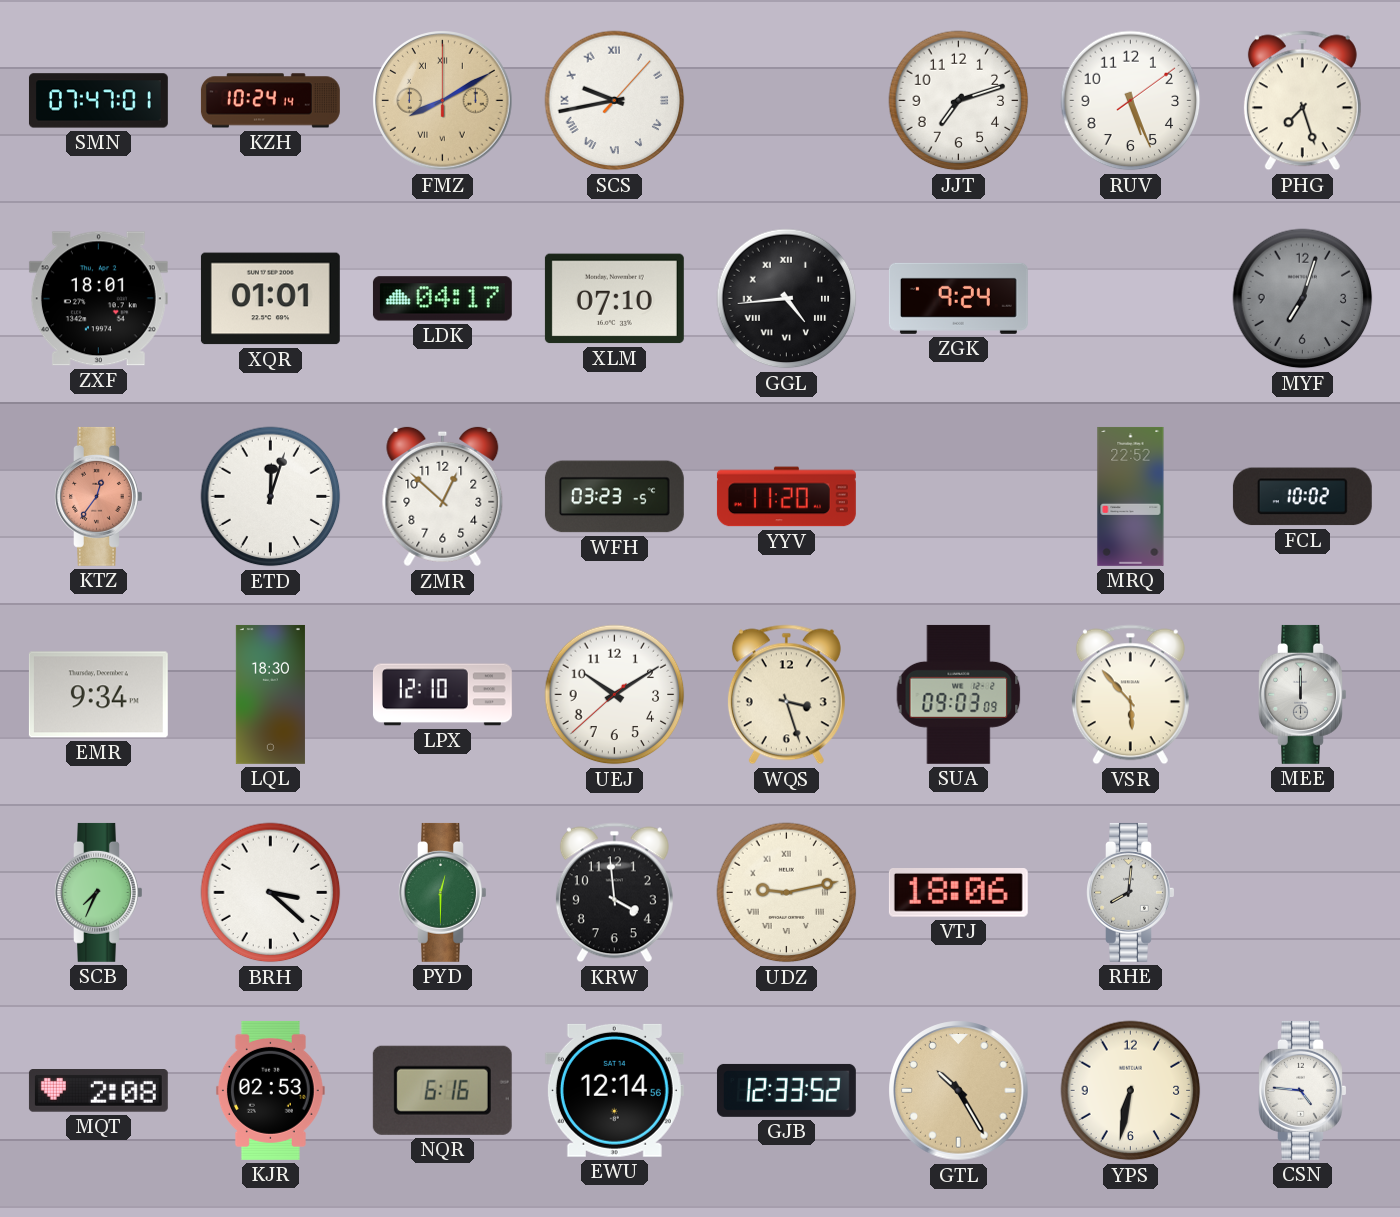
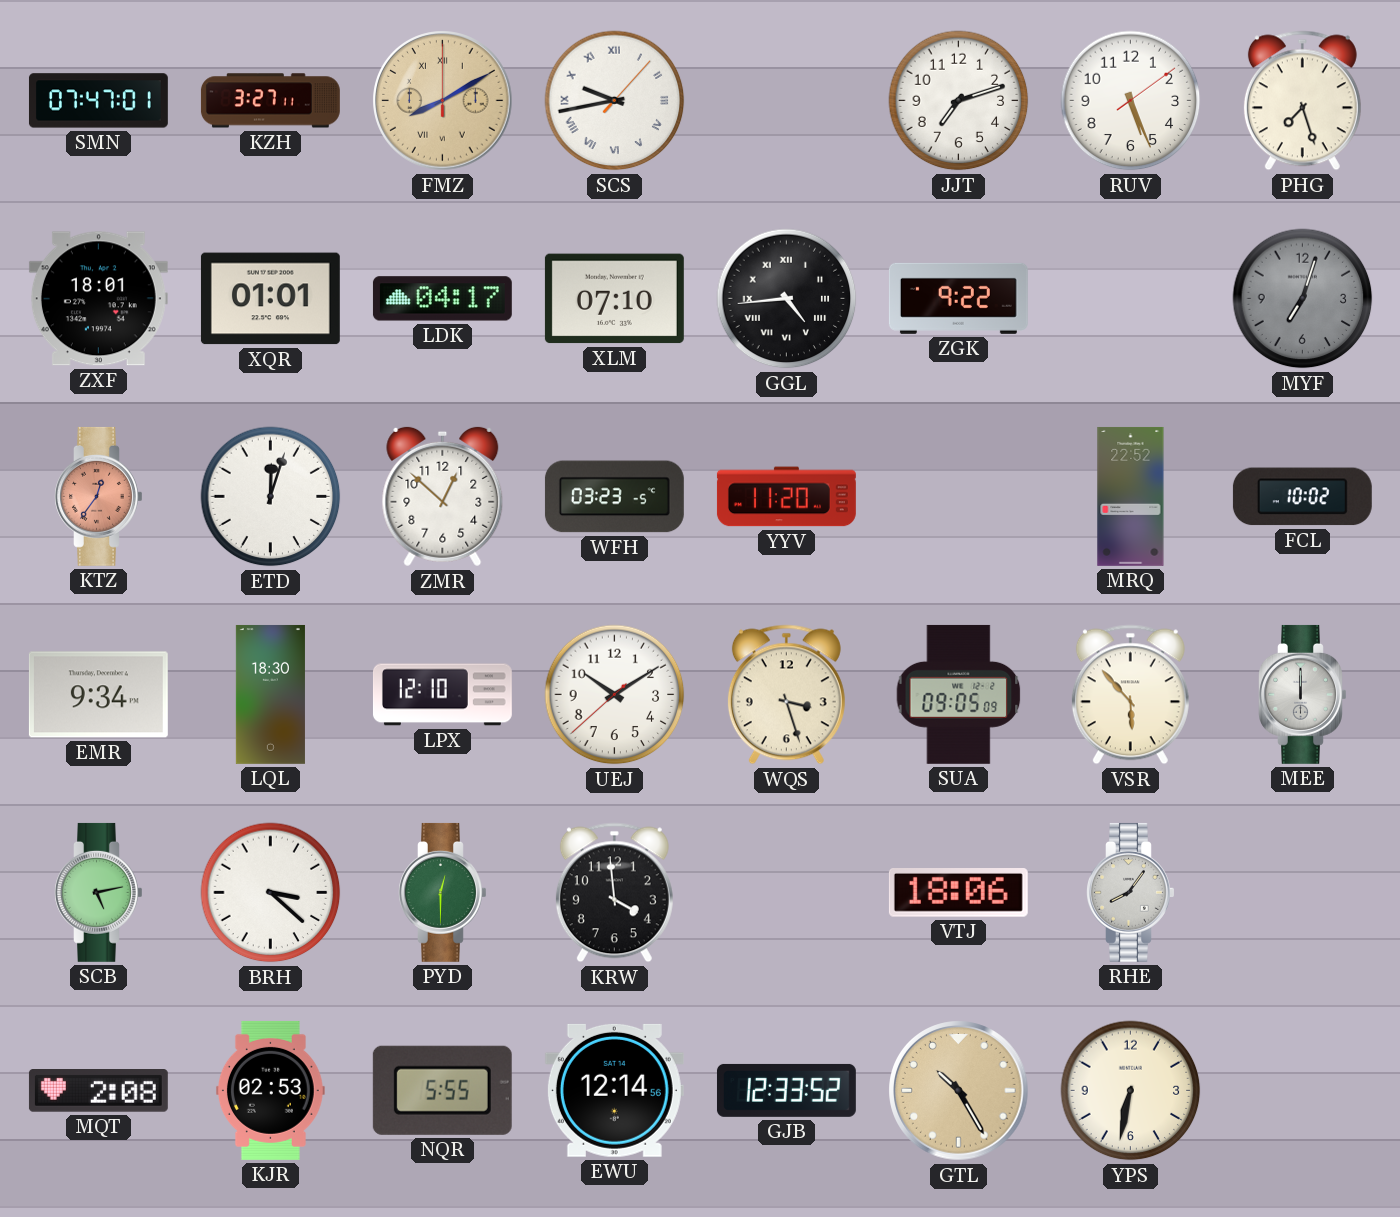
KZH: 10:24 -> 3:27
ZGK: 9:24 -> 9:22
SUA: 09:03 -> 09:05
SCB: 7:34 -> 5:13
UDZ: 9:13 -> none
RHE: 8:01 -> 8:06
NQR: 6:16 -> 5:55
CSN: 4:46 -> none
